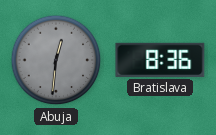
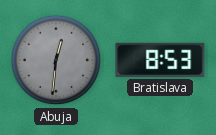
Bratislava: 8:36 -> 8:53
